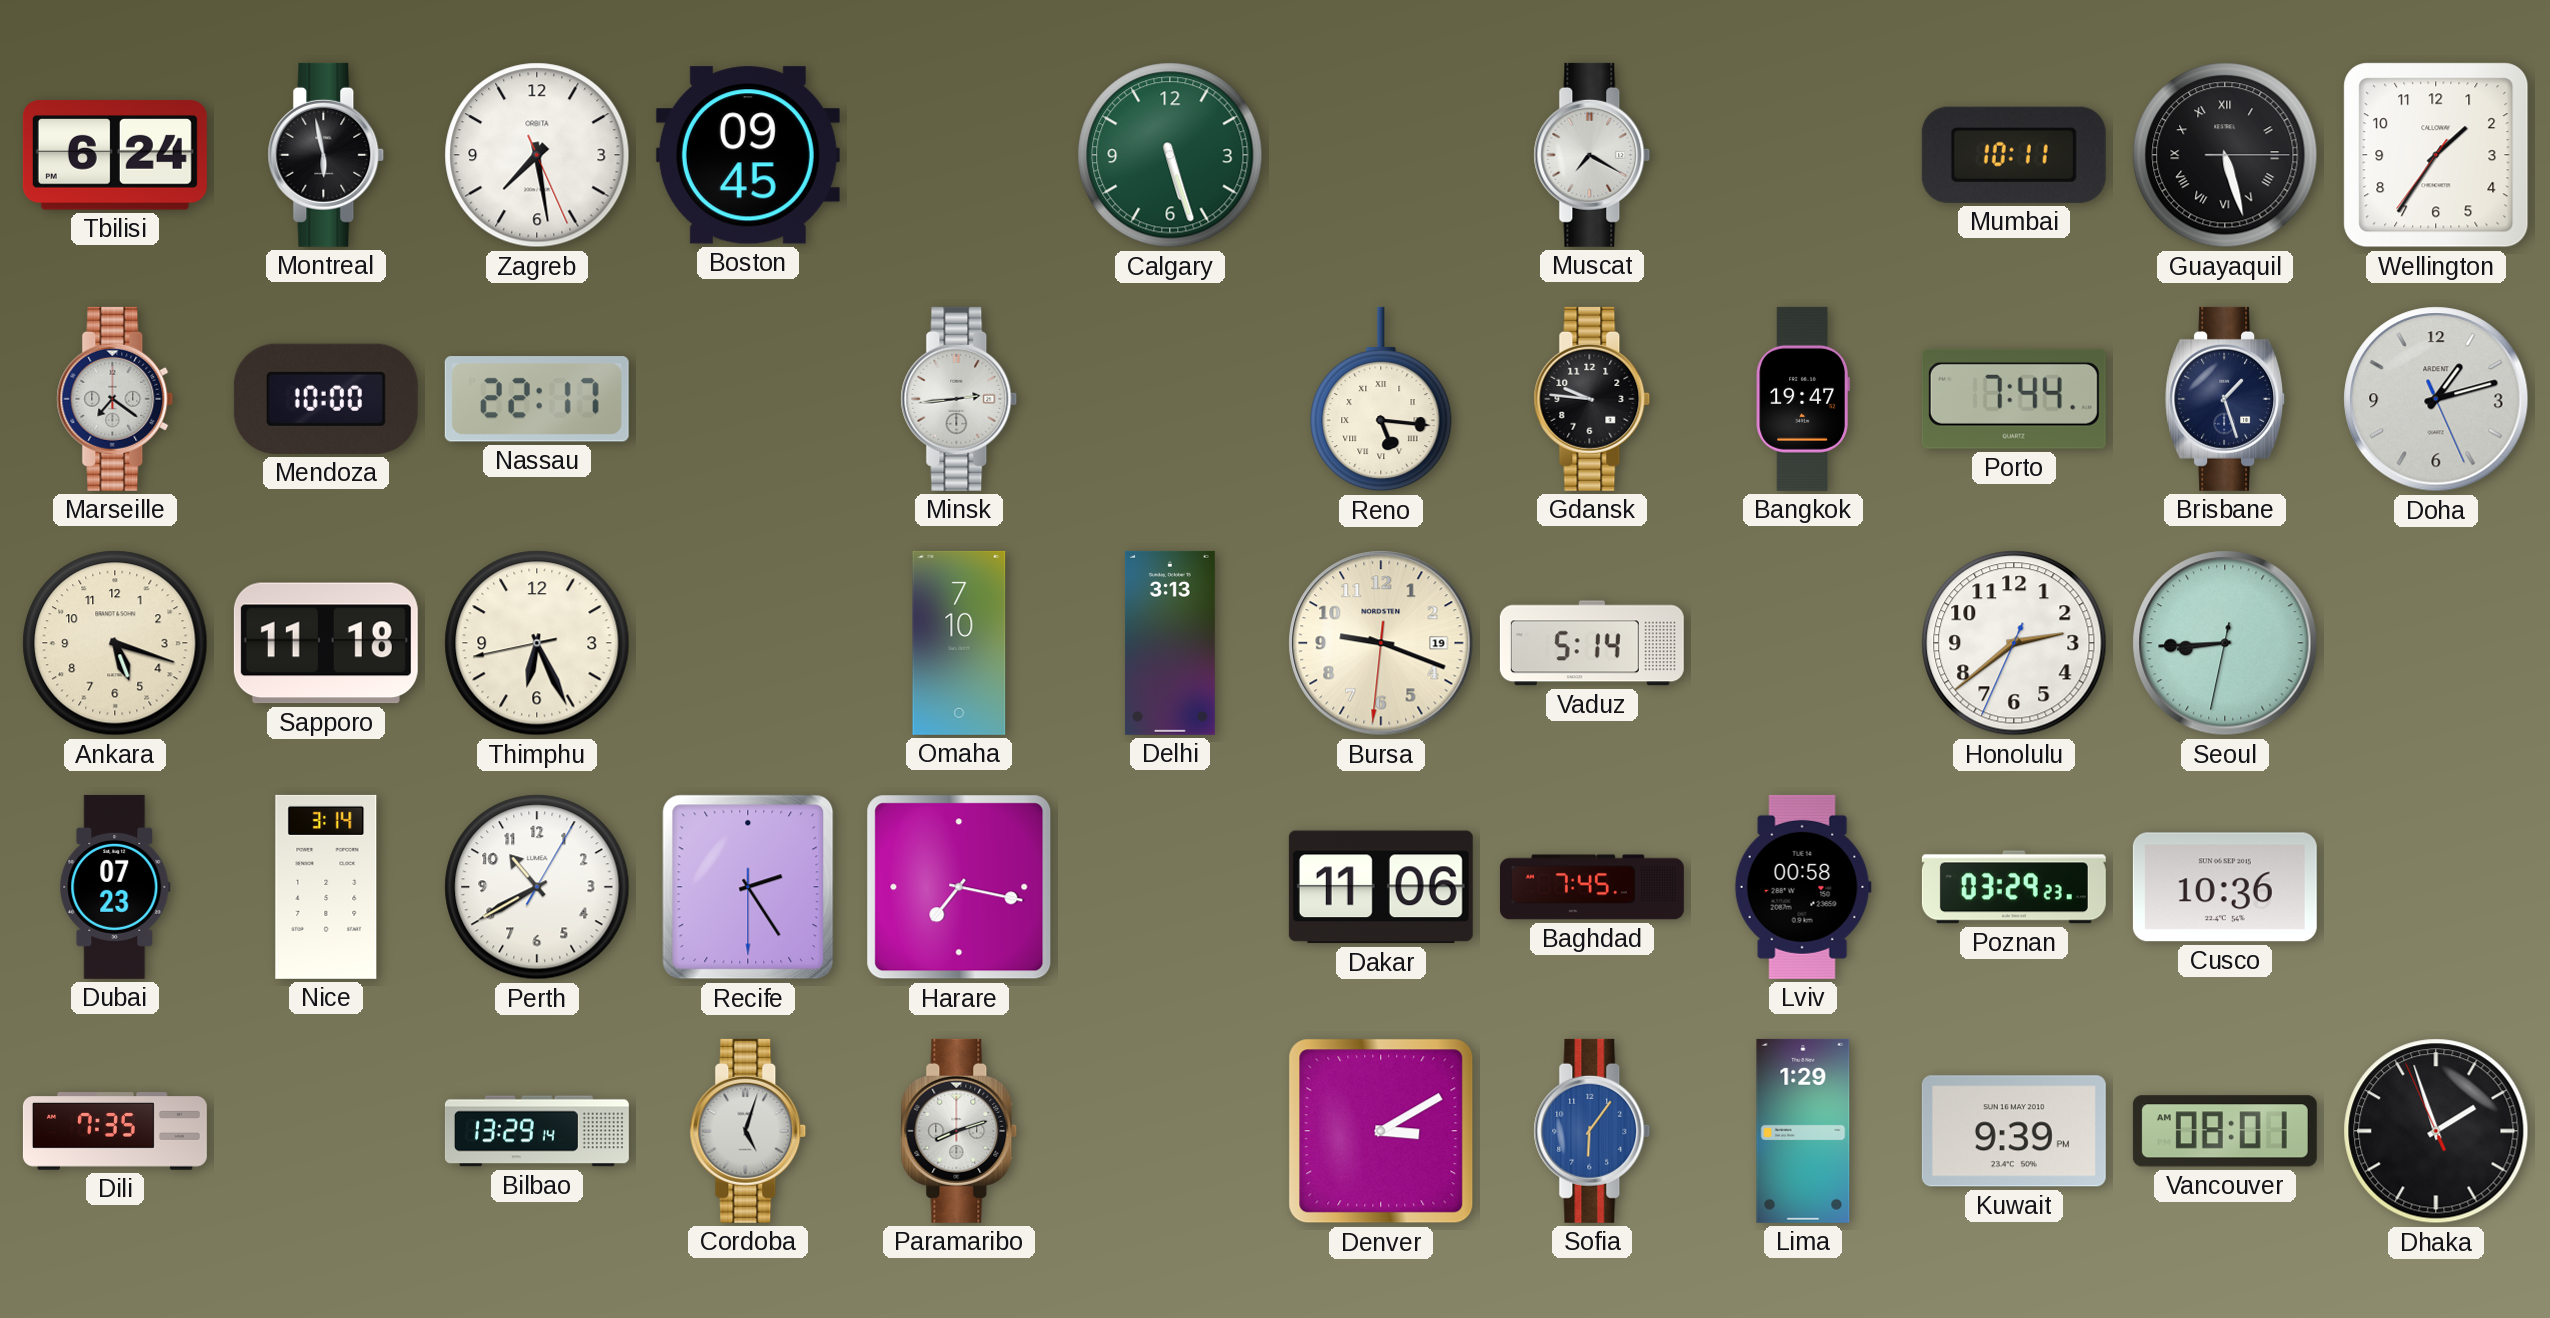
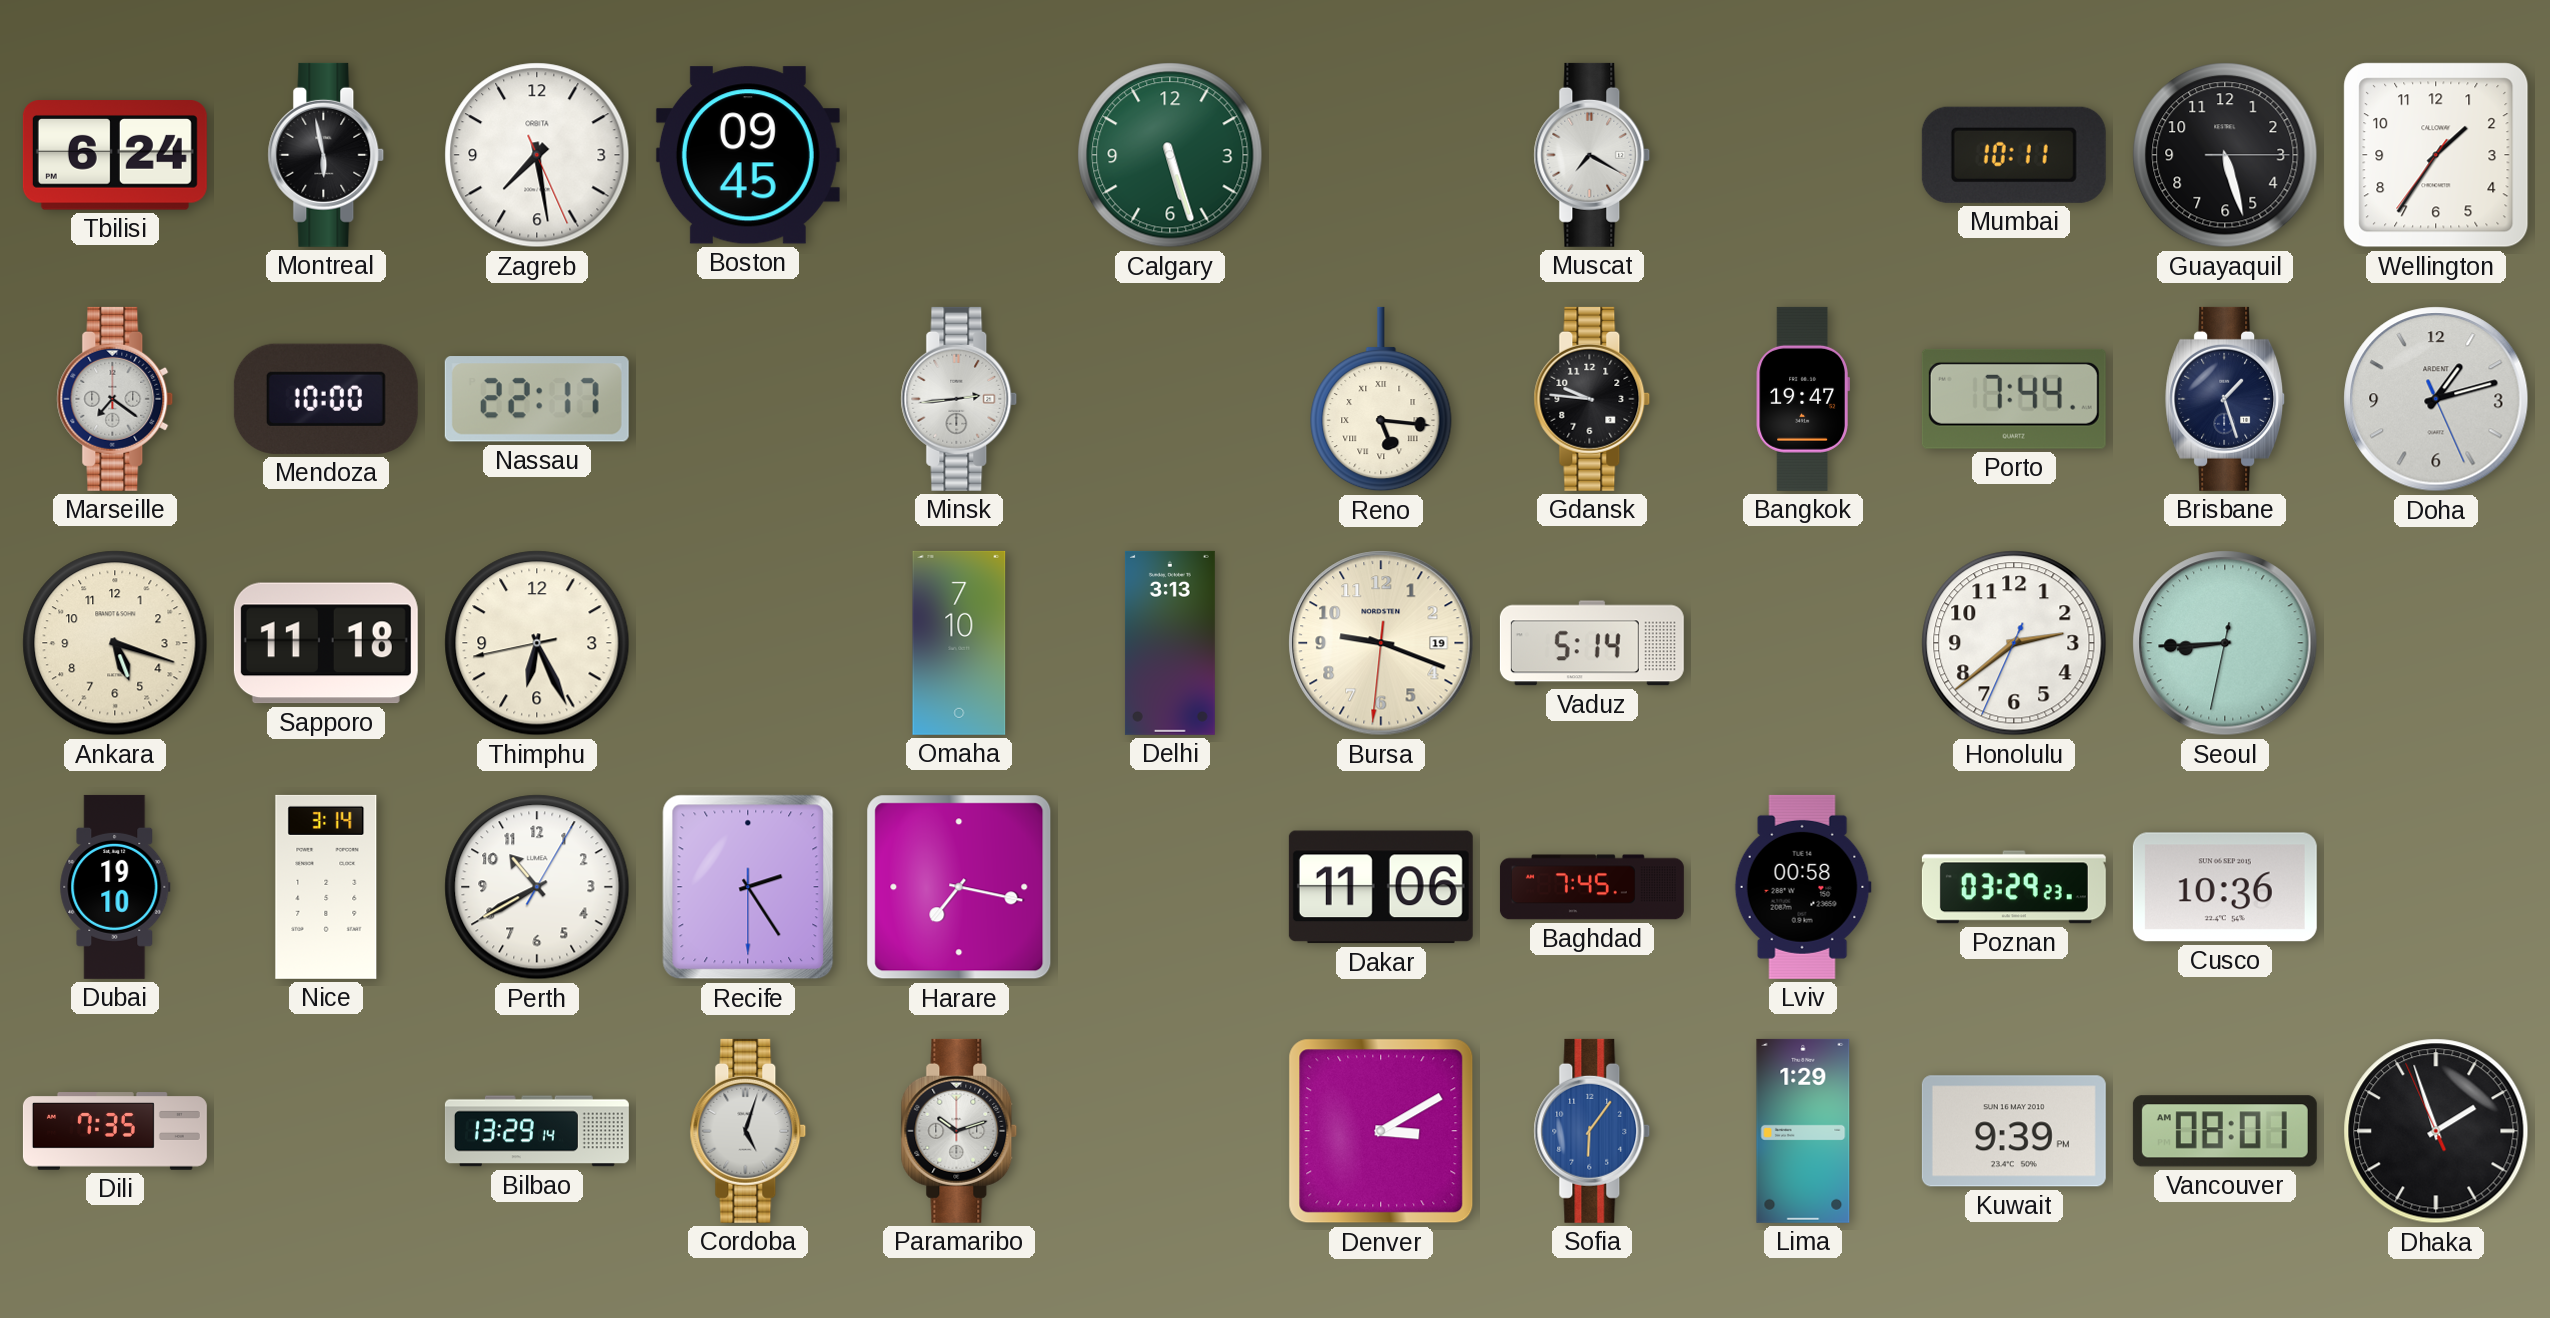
Guayaquil numerals: Roman -> Arabic
Dubai: 07:23 -> 19:10
Paramaribo: 8:12 -> 10:12
